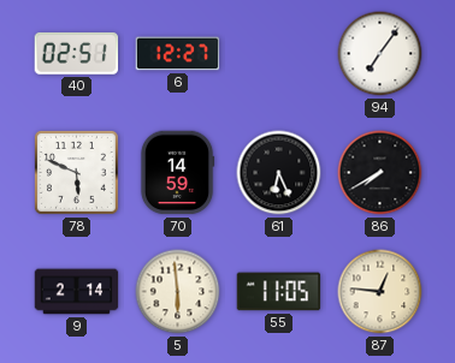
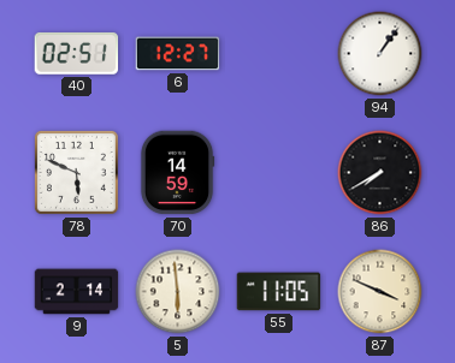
94: 7:06 -> 1:06
61: 6:26 -> none
87: 12:46 -> 3:49
